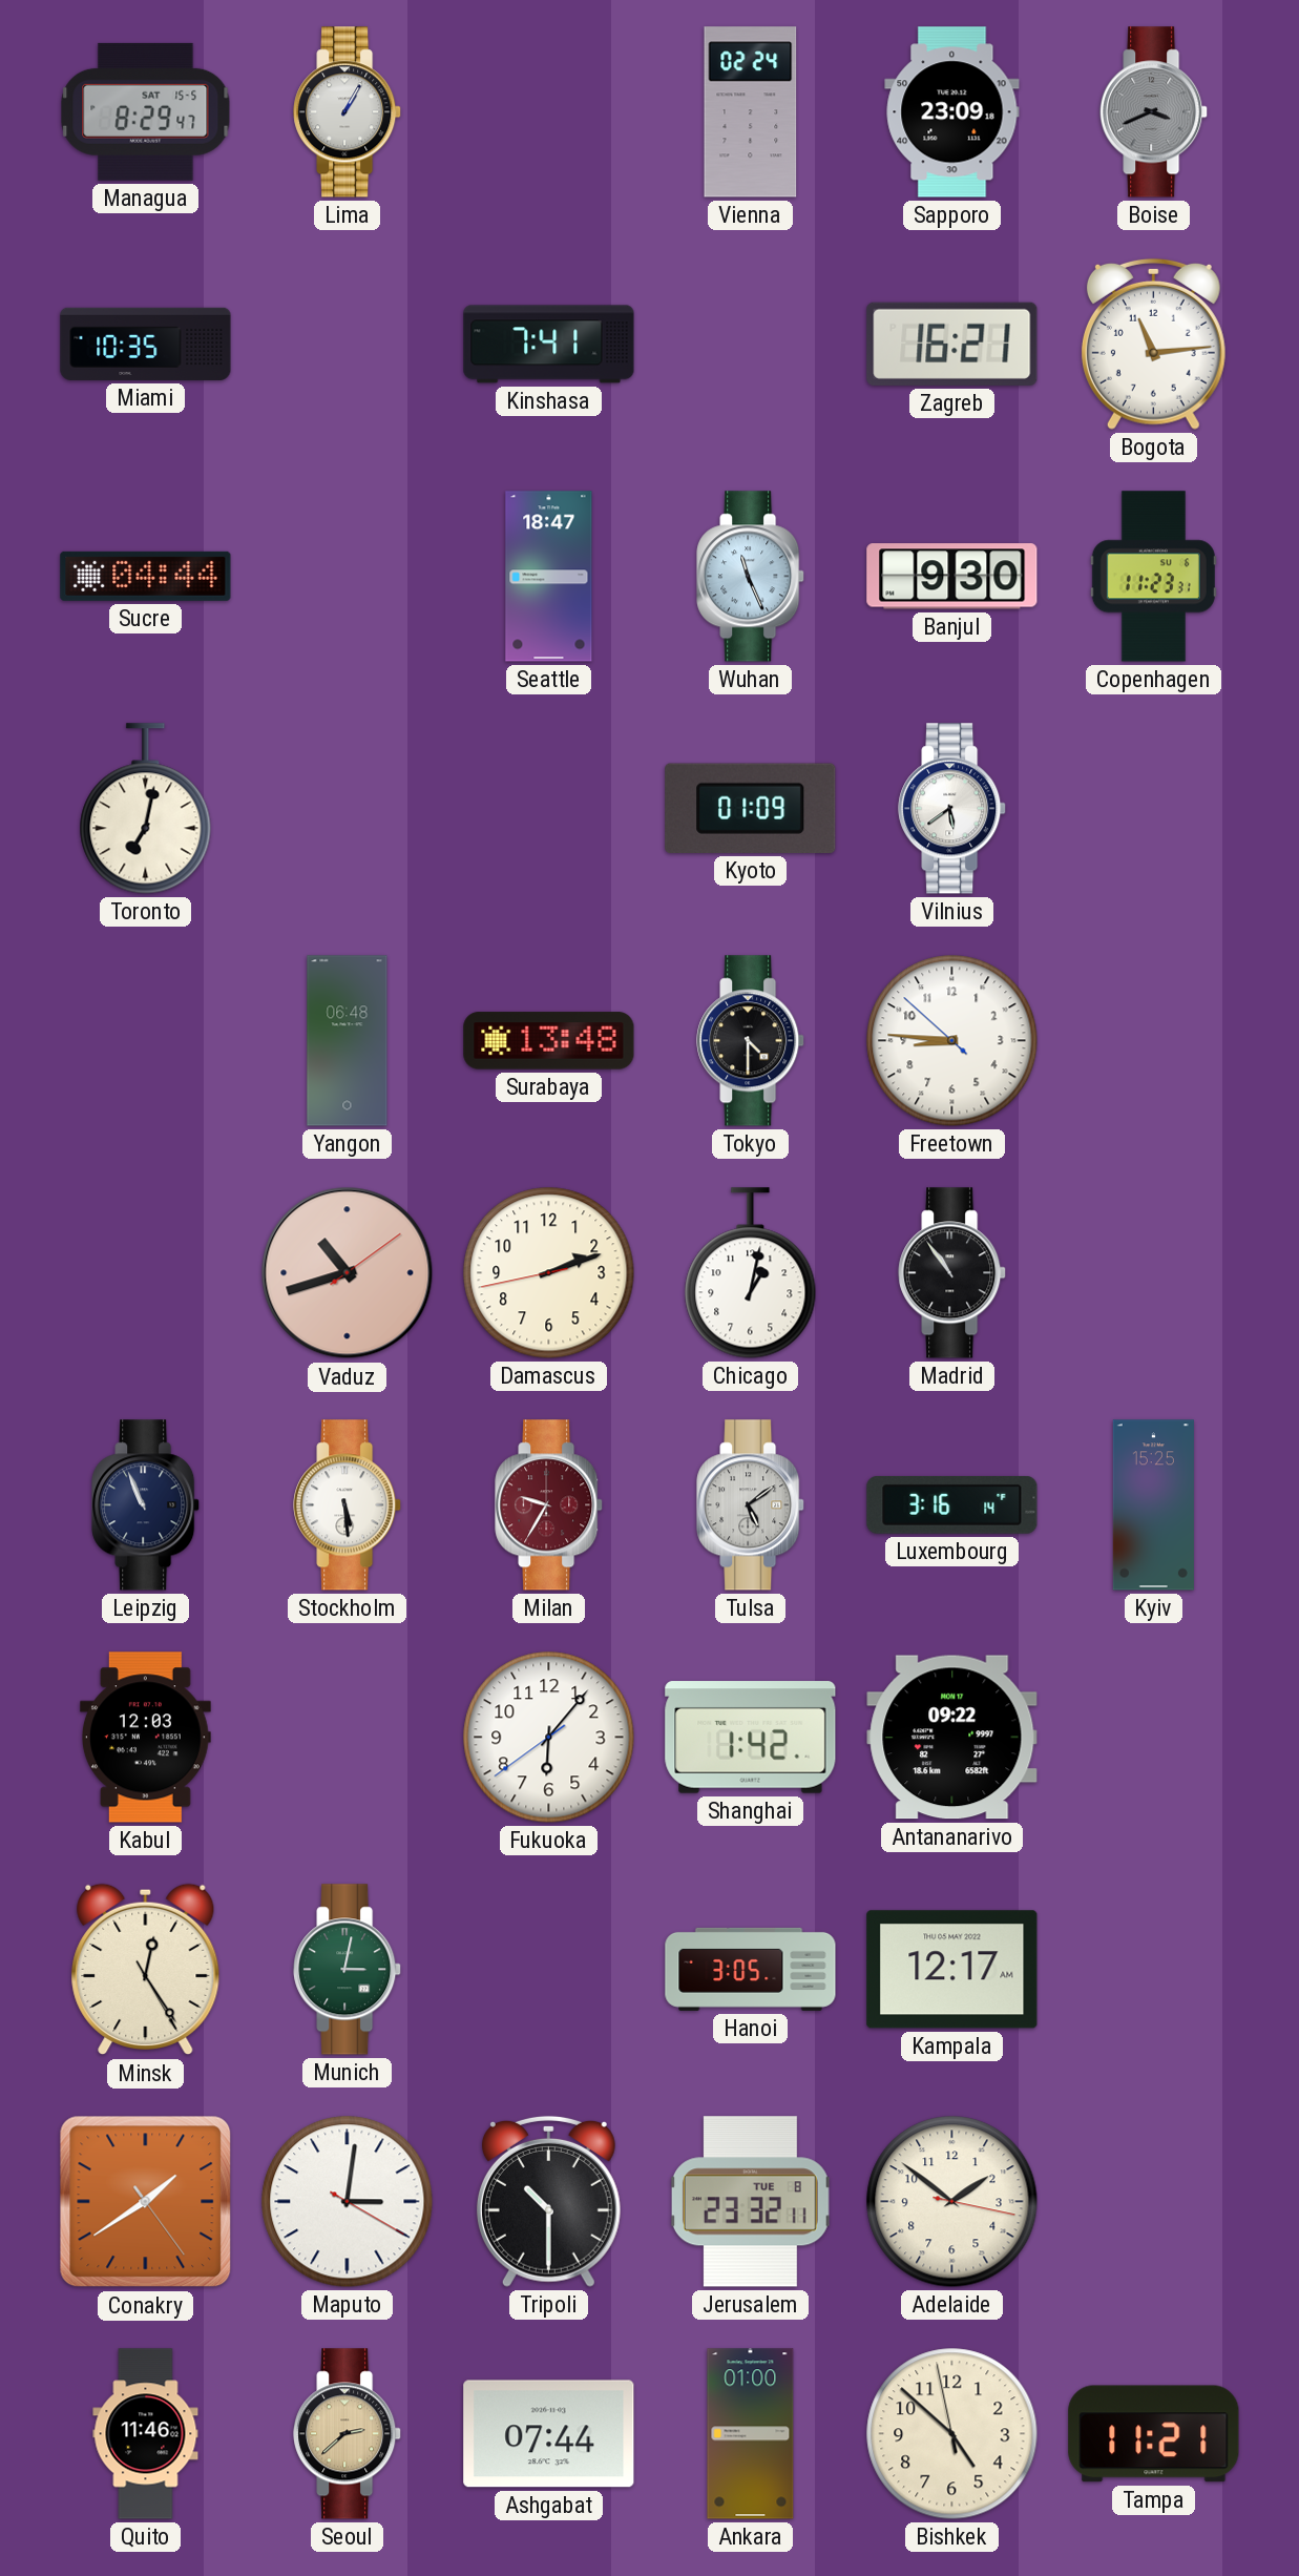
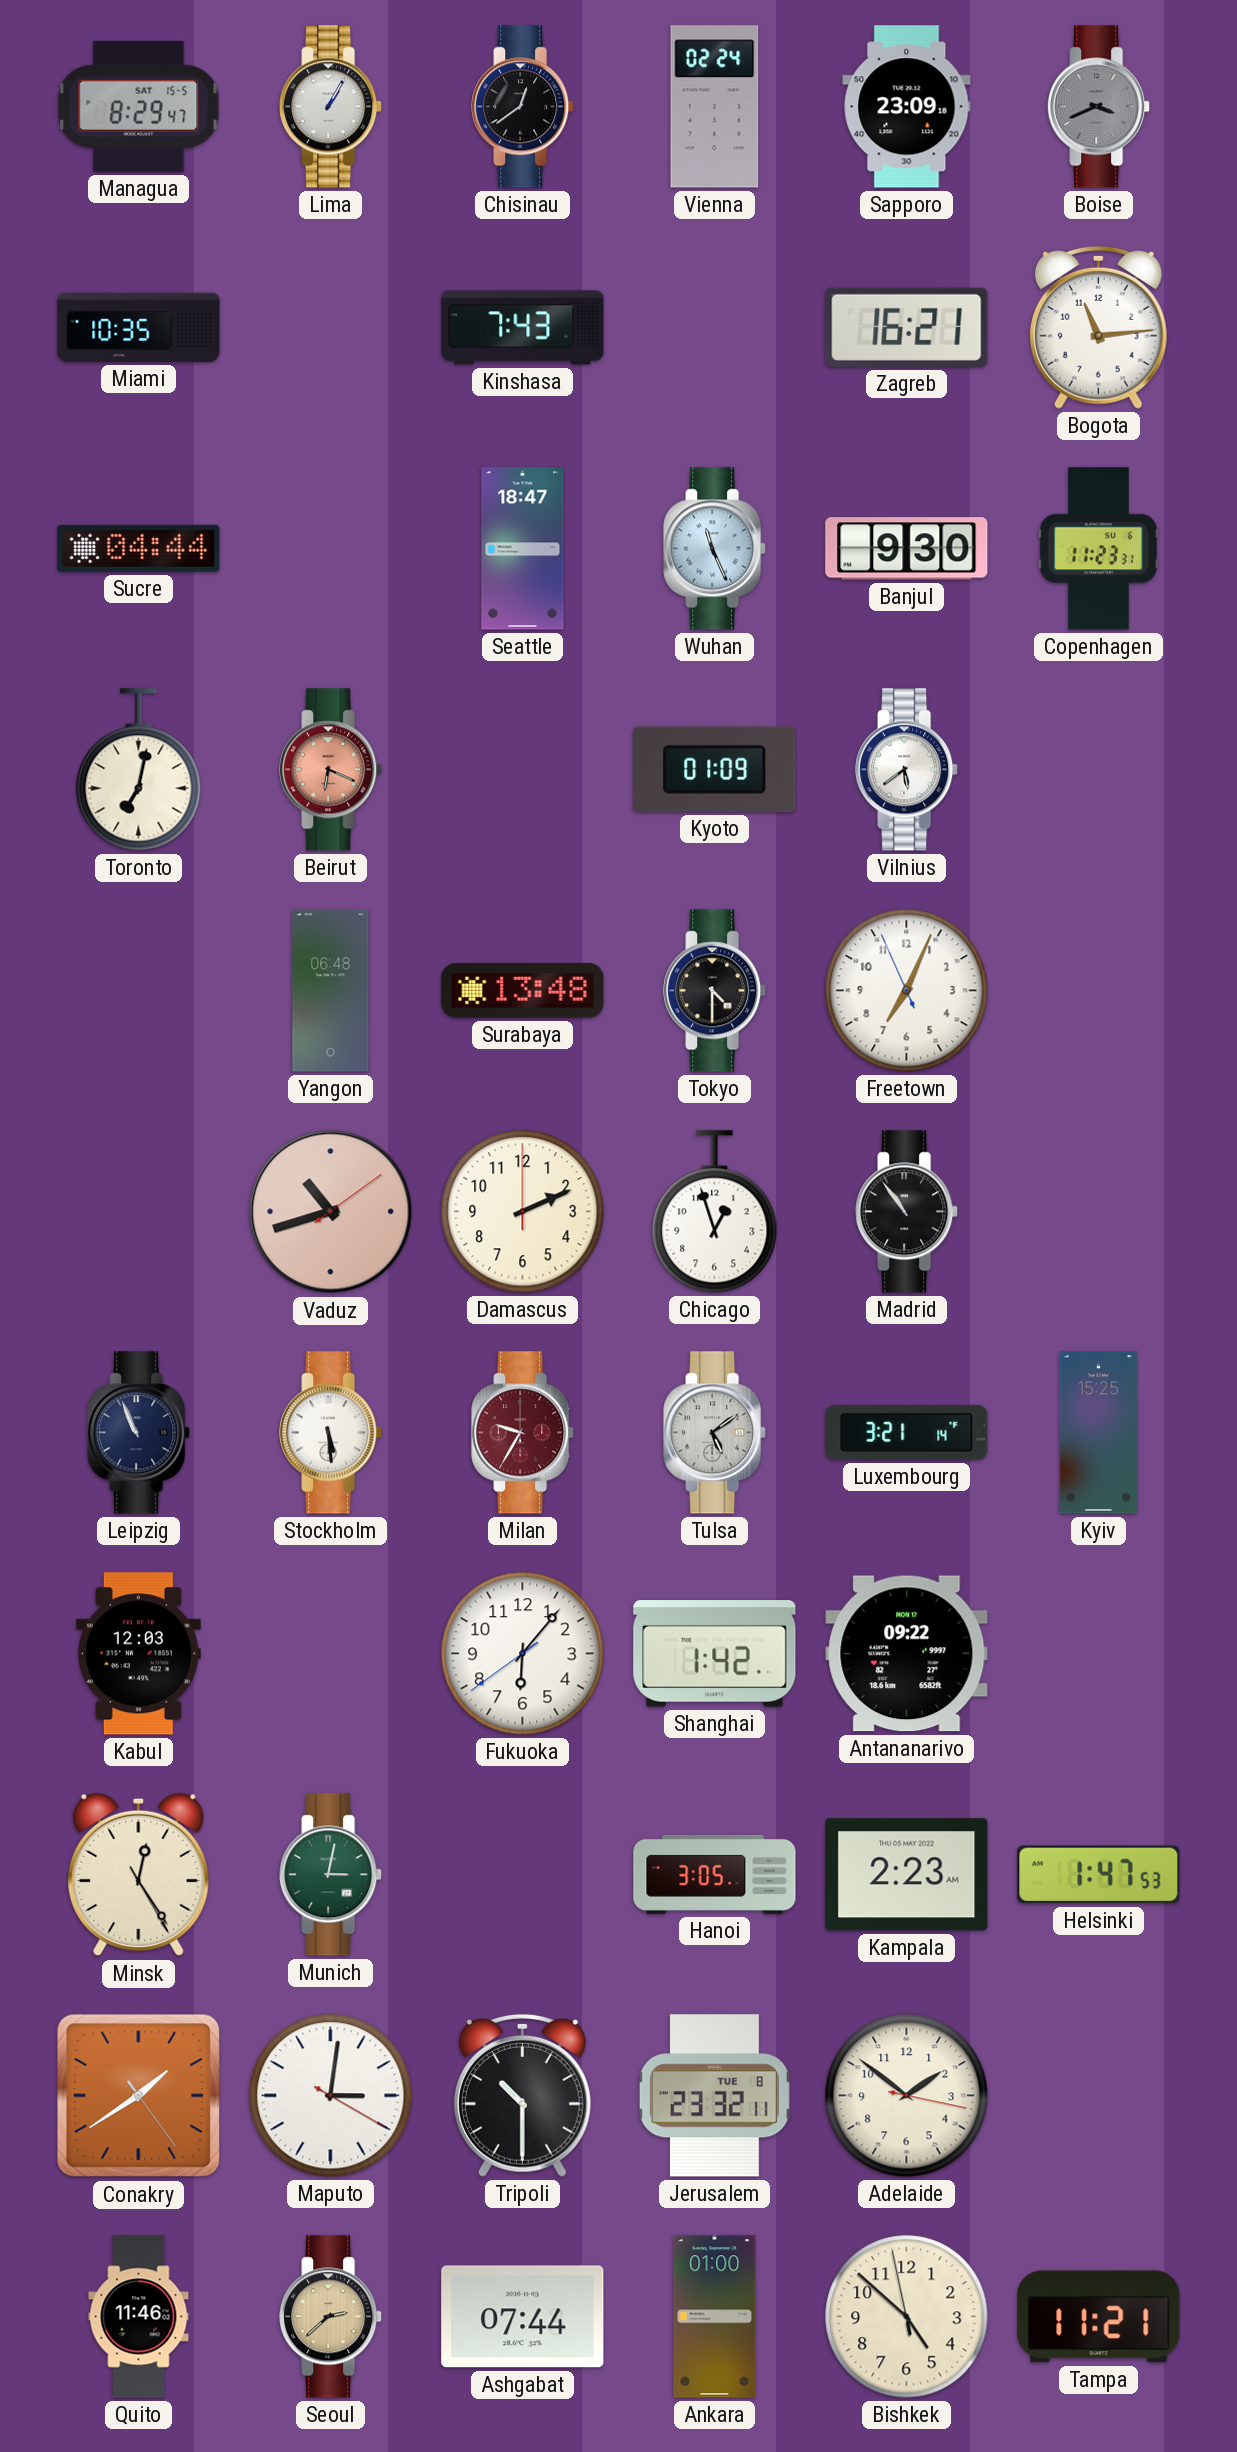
Chisinau: none -> 12:39
Kinshasa: 7:41 -> 7:43
Beirut: none -> 6:19
Freetown: 8:45 -> 7:03
Damascus: 2:11:43 -> 2:11:00
Chicago: 1:02 -> 12:57
Luxembourg: 3:16 -> 3:21
Kampala: 12:17 -> 2:23
Helsinki: none -> 1:47
